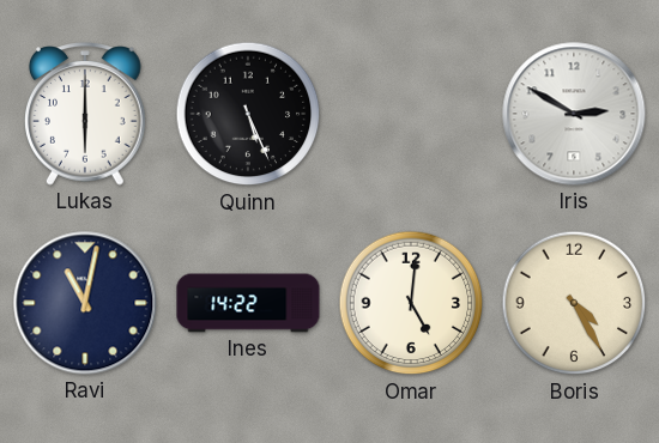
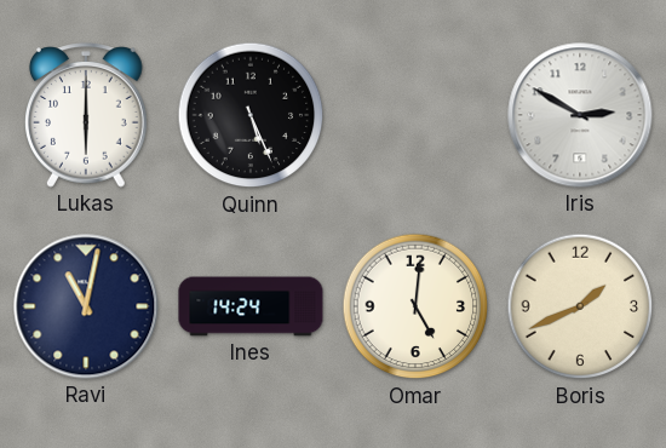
Ines: 14:22 -> 14:24
Boris: 4:25 -> 1:41
